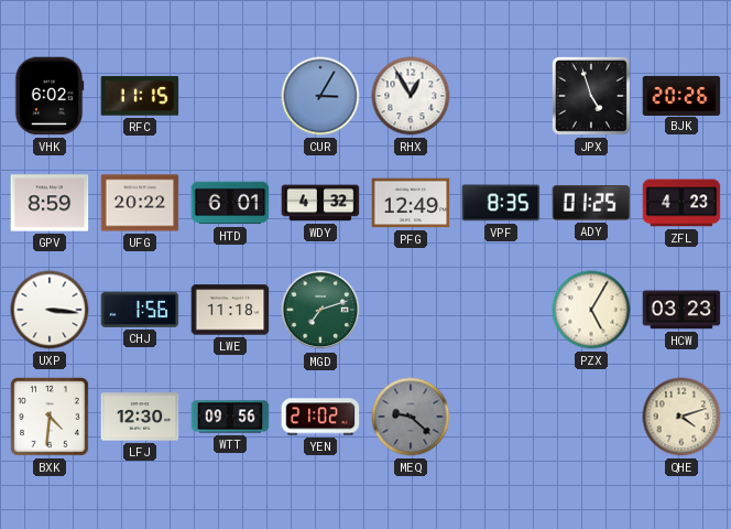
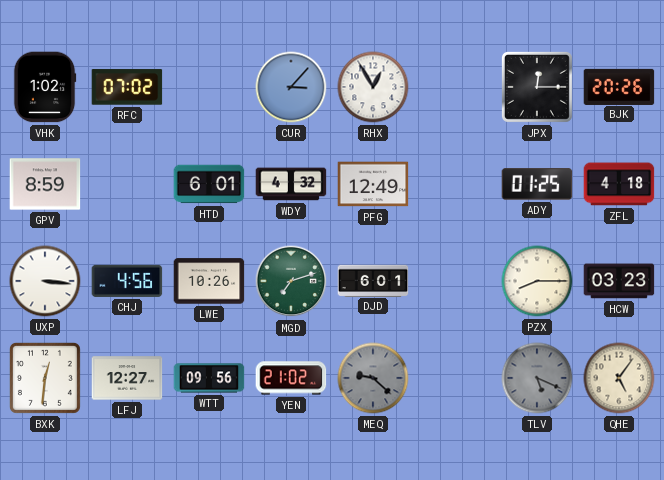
VHK: 6:02 -> 1:02
RFC: 11:15 -> 07:02
CUR: 3:05 -> 3:07
JPX: 4:57 -> 12:15
UFG: 20:22 -> none
VPF: 8:35 -> none
ZFL: 4:23 -> 4:18
CHJ: 1:56 -> 4:56
LWE: 11:18 -> 10:26
DJD: none -> 6:01
PZX: 5:05 -> 8:15
BXK: 4:31 -> 12:31
LFJ: 12:30 -> 12:27
TLV: none -> 5:19
QHE: 4:12 -> 5:06
